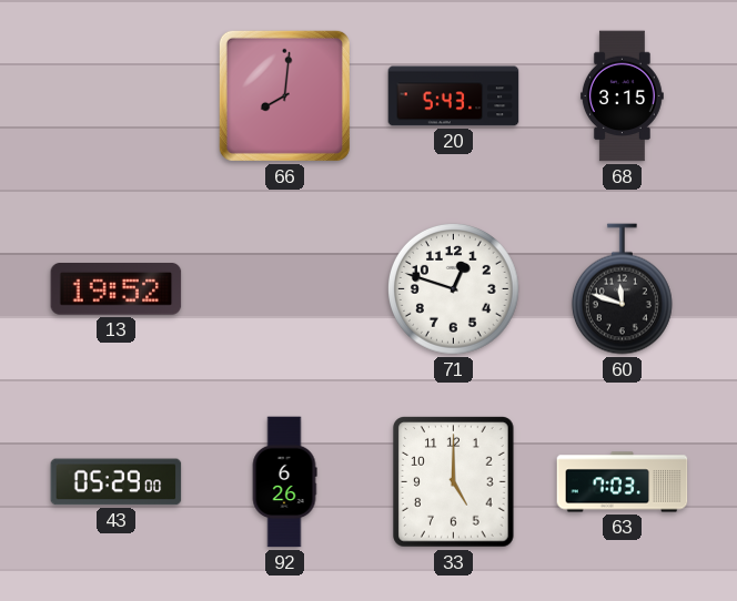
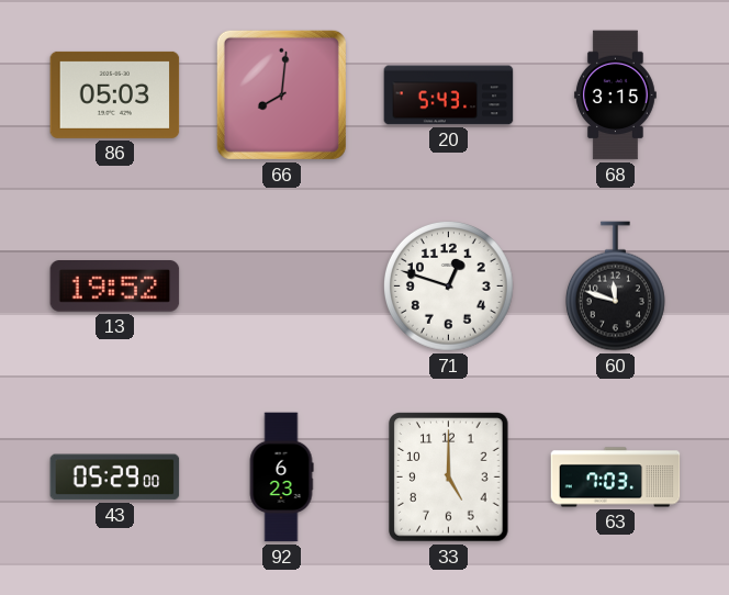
86: none -> 05:03
92: 6:26 -> 6:23
